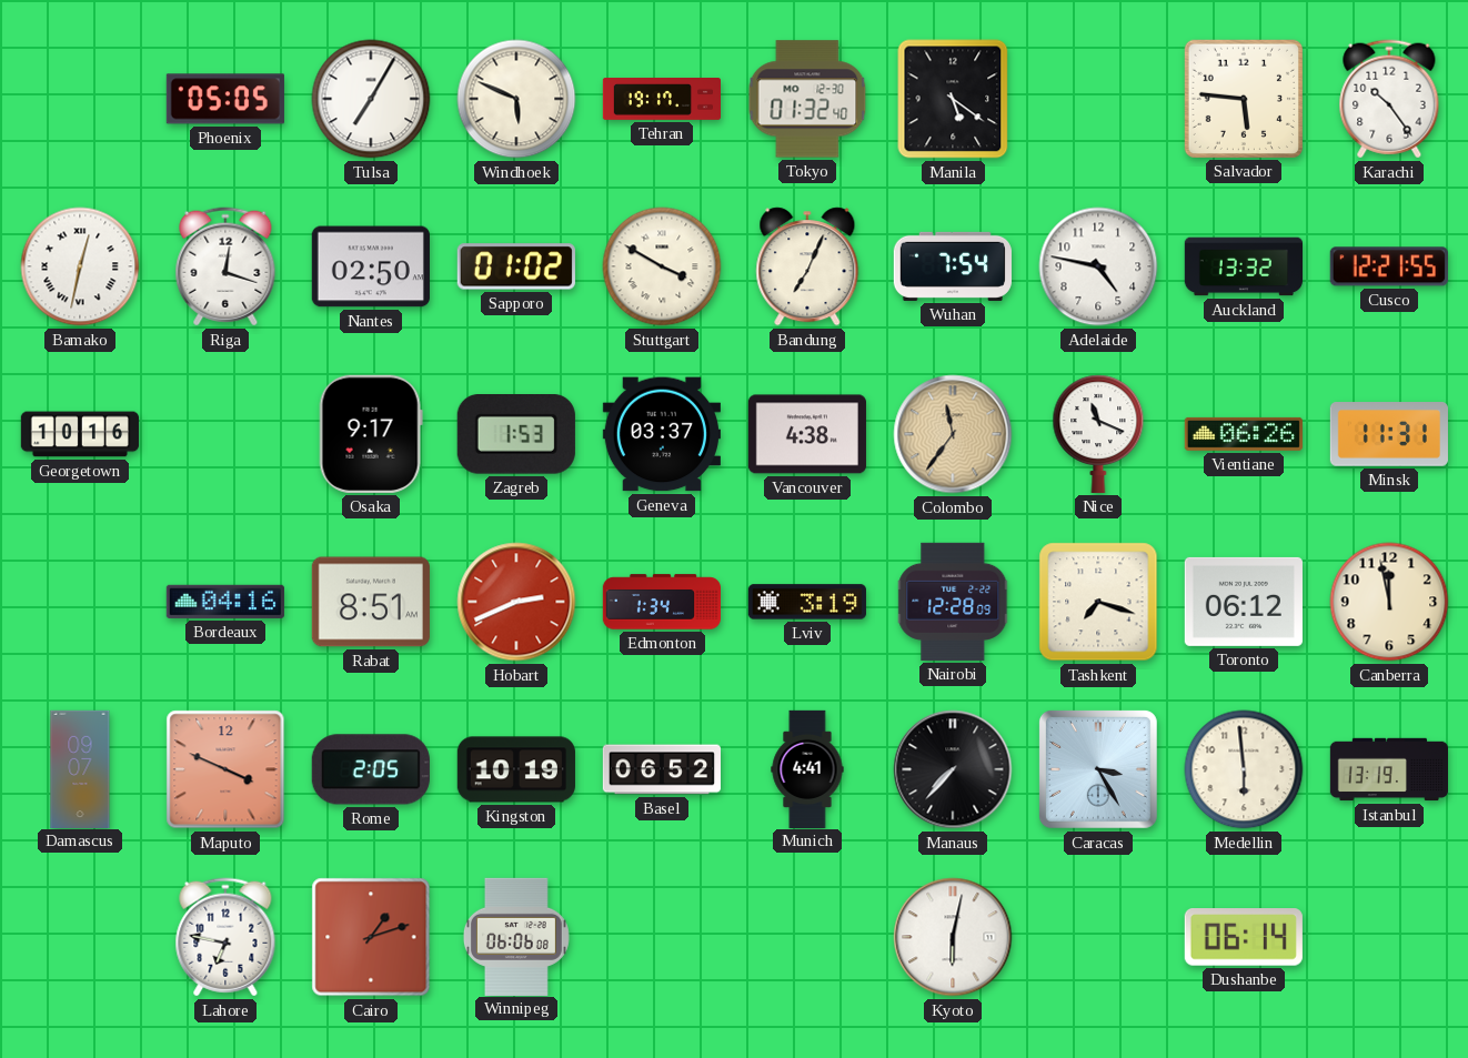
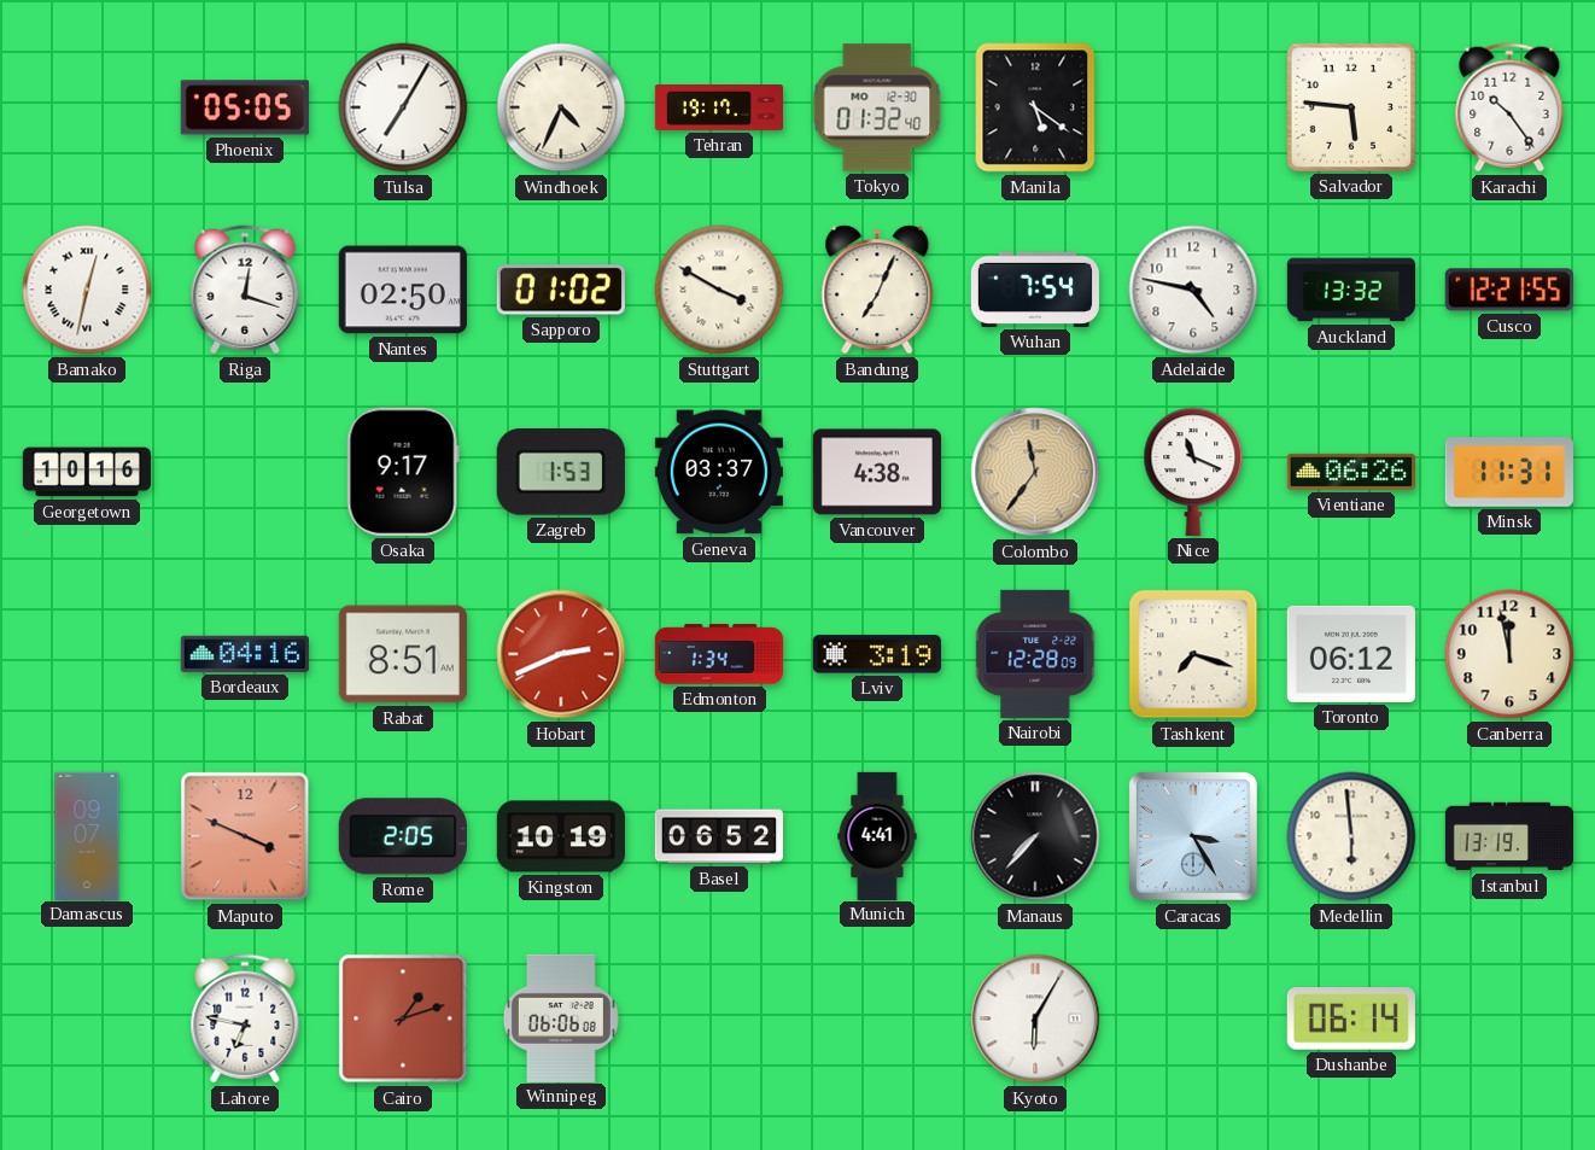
Windhoek: 5:49 -> 4:34
Kyoto: 6:02 -> 6:05
